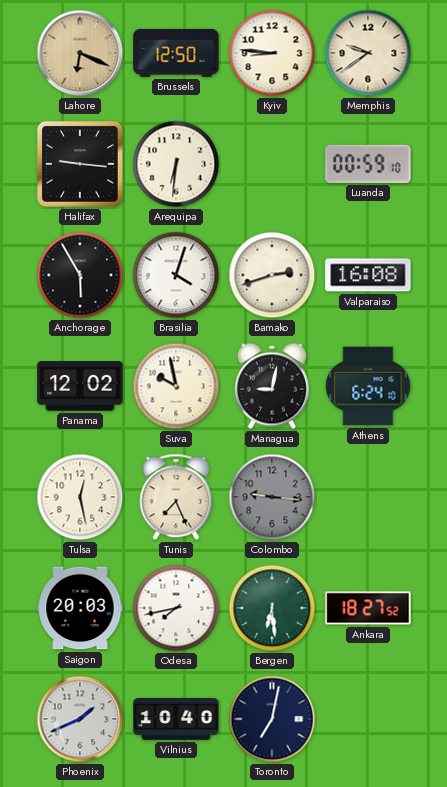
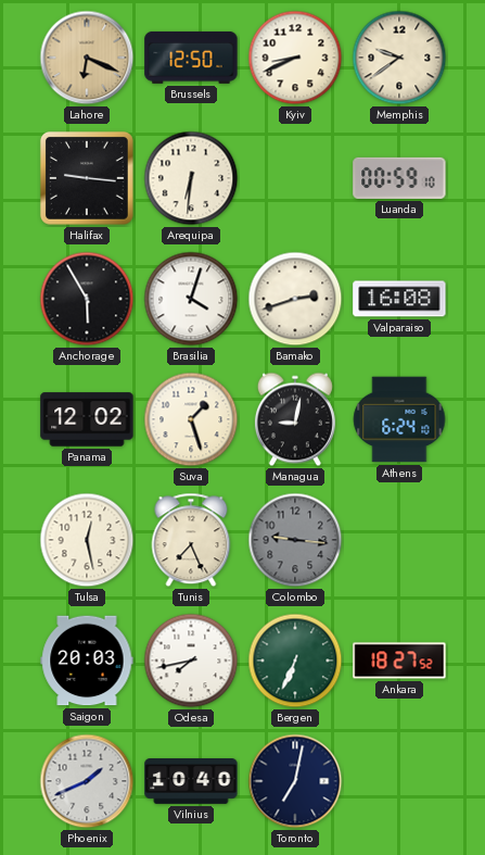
Kyiv: 8:46 -> 8:41
Suva: 9:58 -> 1:27
Bergen: 6:29 -> 6:34
